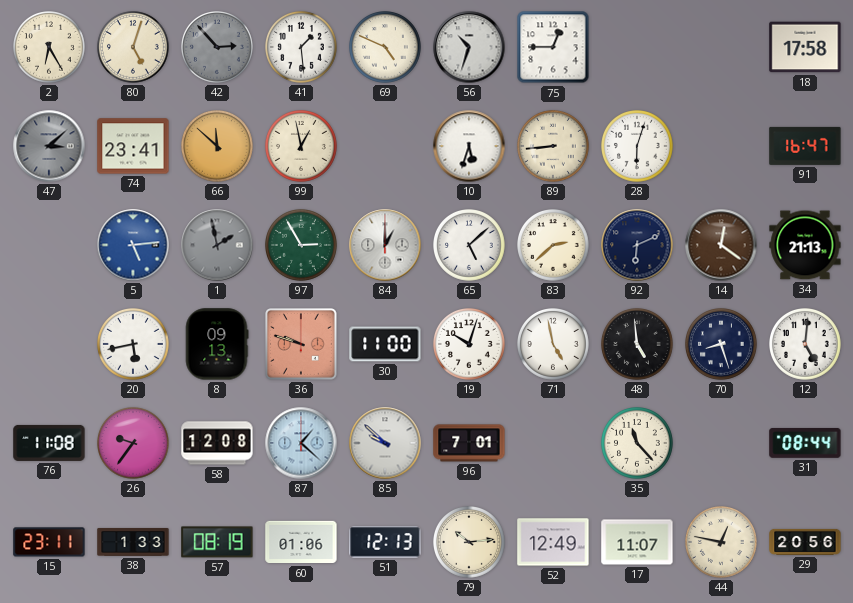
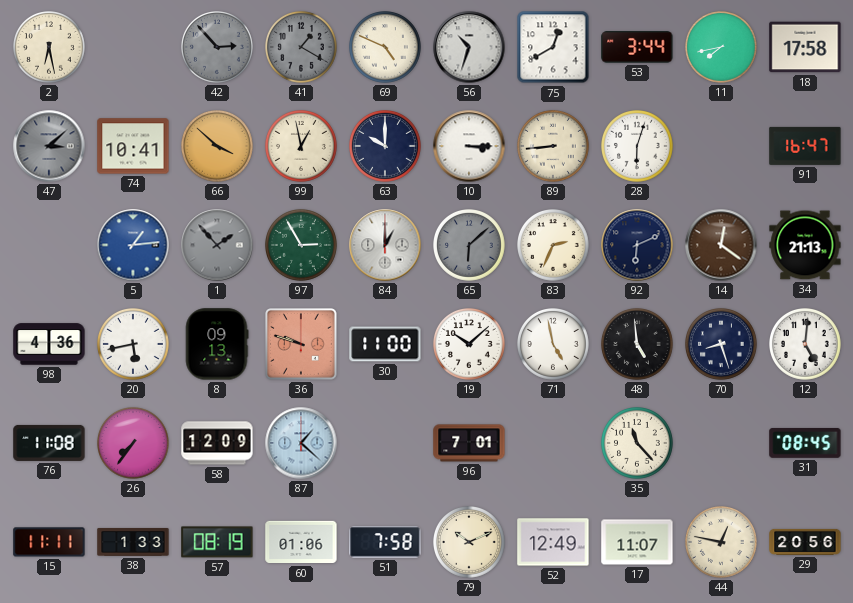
2: 6:25 -> 6:28
80: 5:03 -> none
41: 1:29 -> 1:20
41 dial: white -> grey
75: 12:45 -> 12:40
53: none -> 3:44
11: none -> 7:43
74: 23:41 -> 10:41
66: 11:52 -> 3:52
63: none -> 10:00
10: 5:33 -> 3:15
5: 5:14 -> 1:14
1: 1:58 -> 1:53
65: 5:08 -> 6:08
65 dial: white -> grey
83: 2:38 -> 2:34
98: none -> 4:36
19: 10:03 -> 10:08
26: 9:36 -> 7:36
58: 12:08 -> 12:09
85: 9:52 -> none
31: 08:44 -> 08:45
15: 23:11 -> 11:11
51: 12:13 -> 7:58
79: 10:14 -> 10:11
